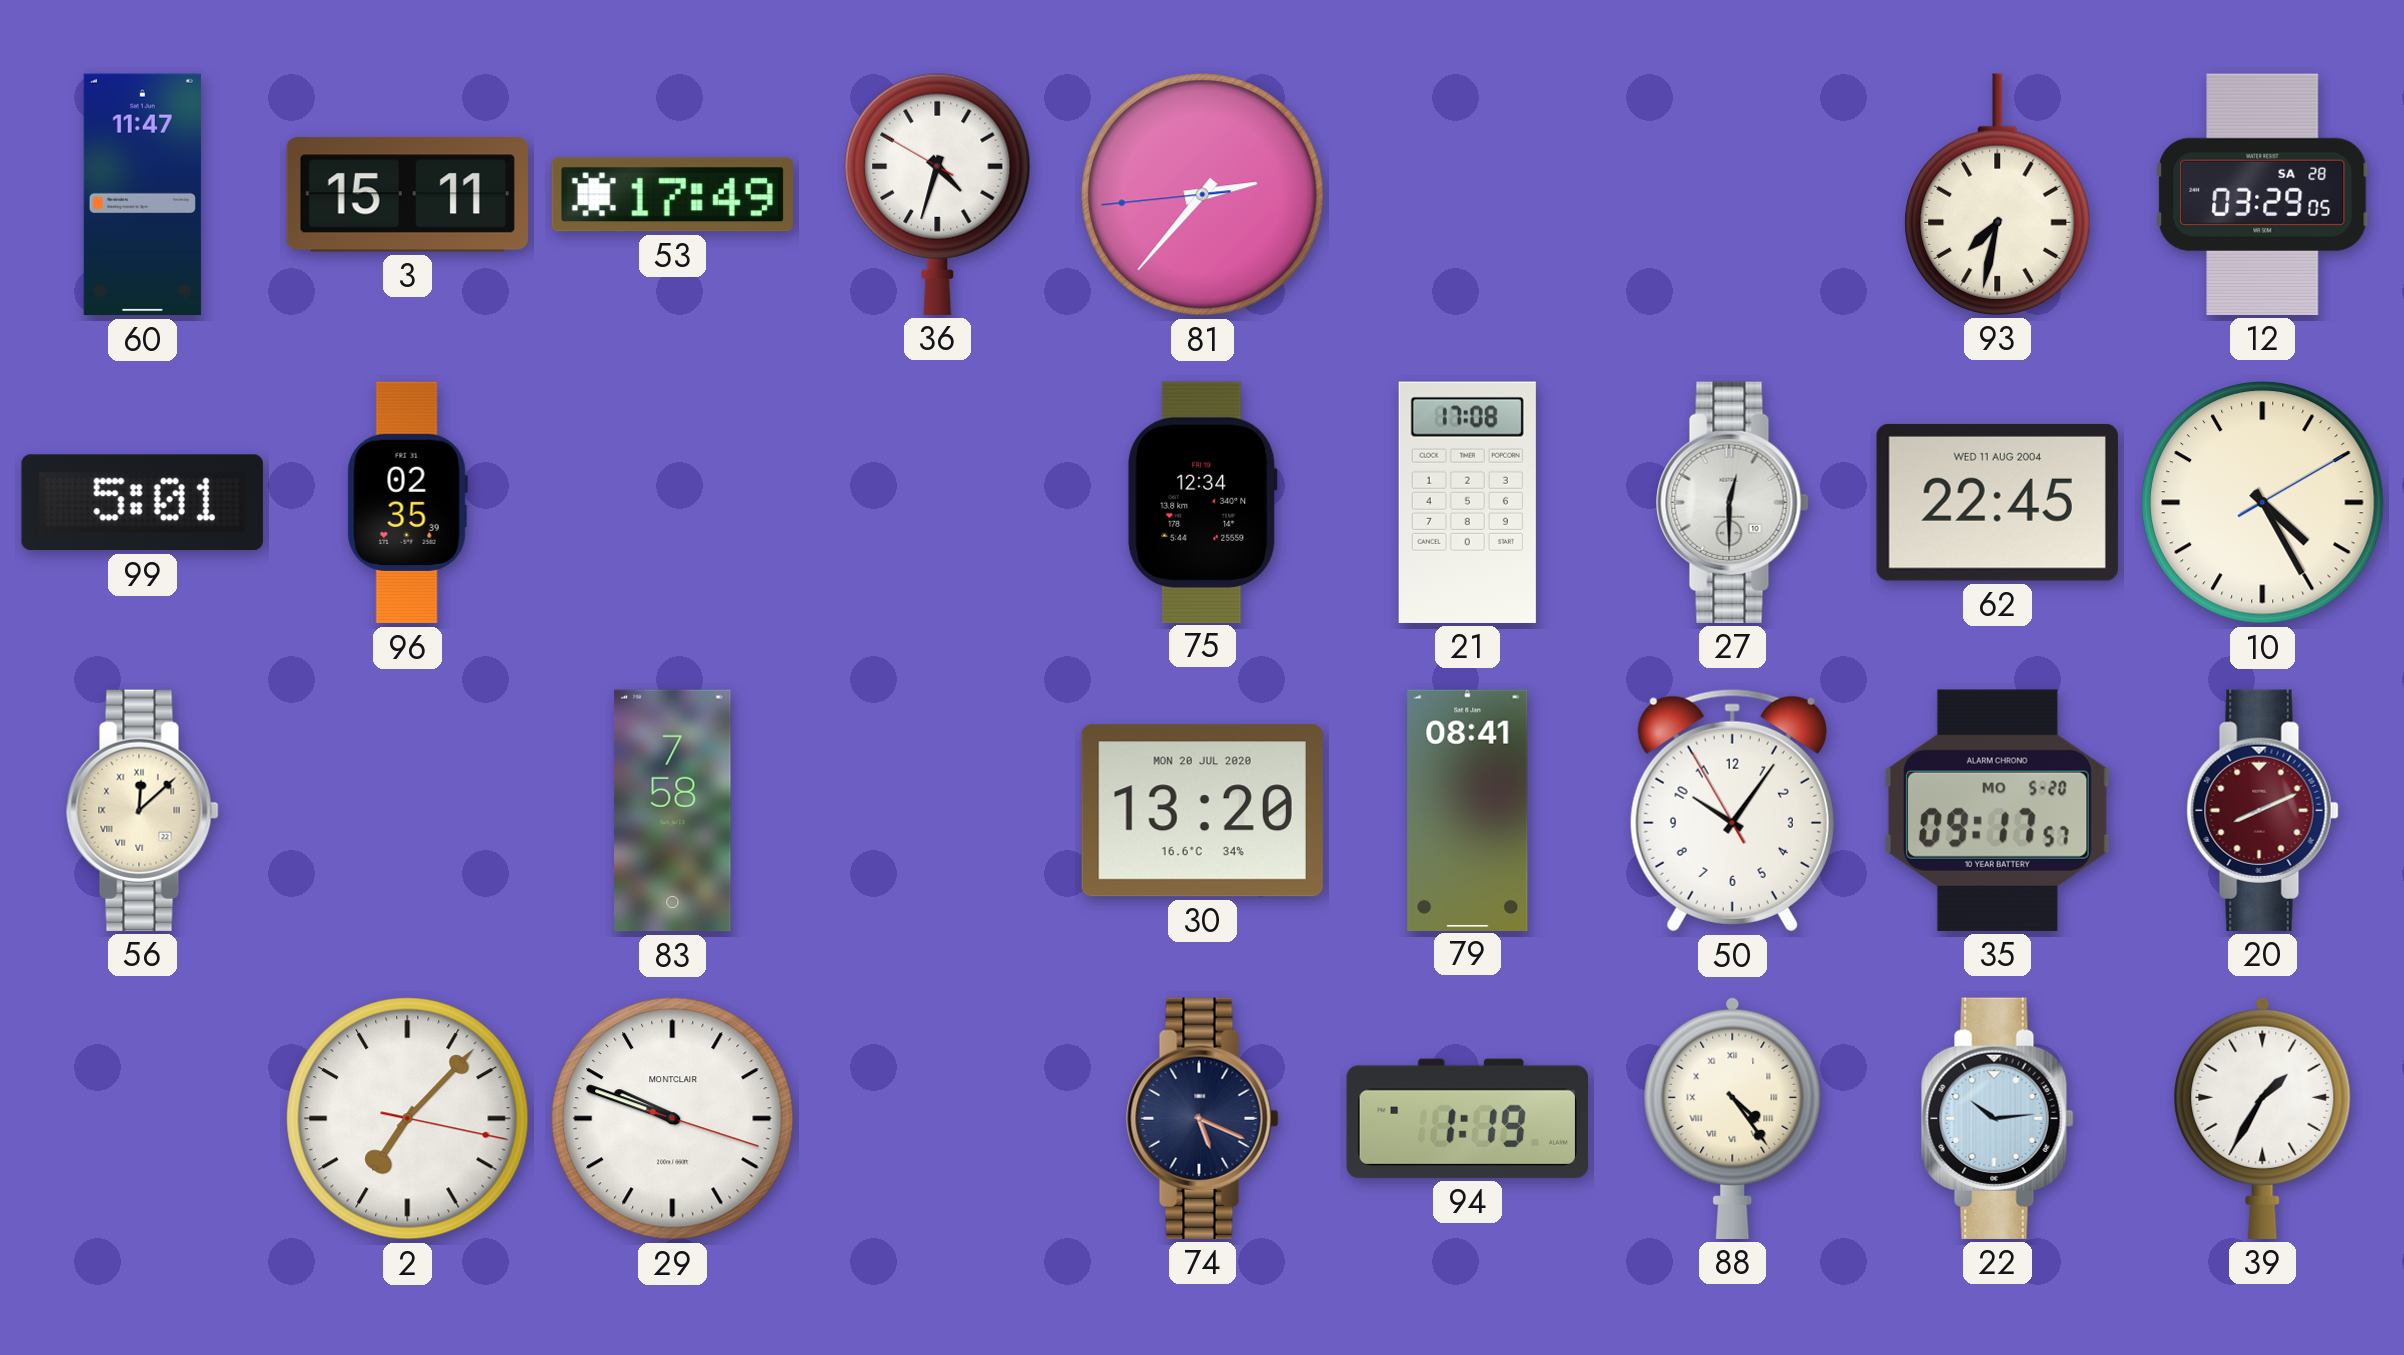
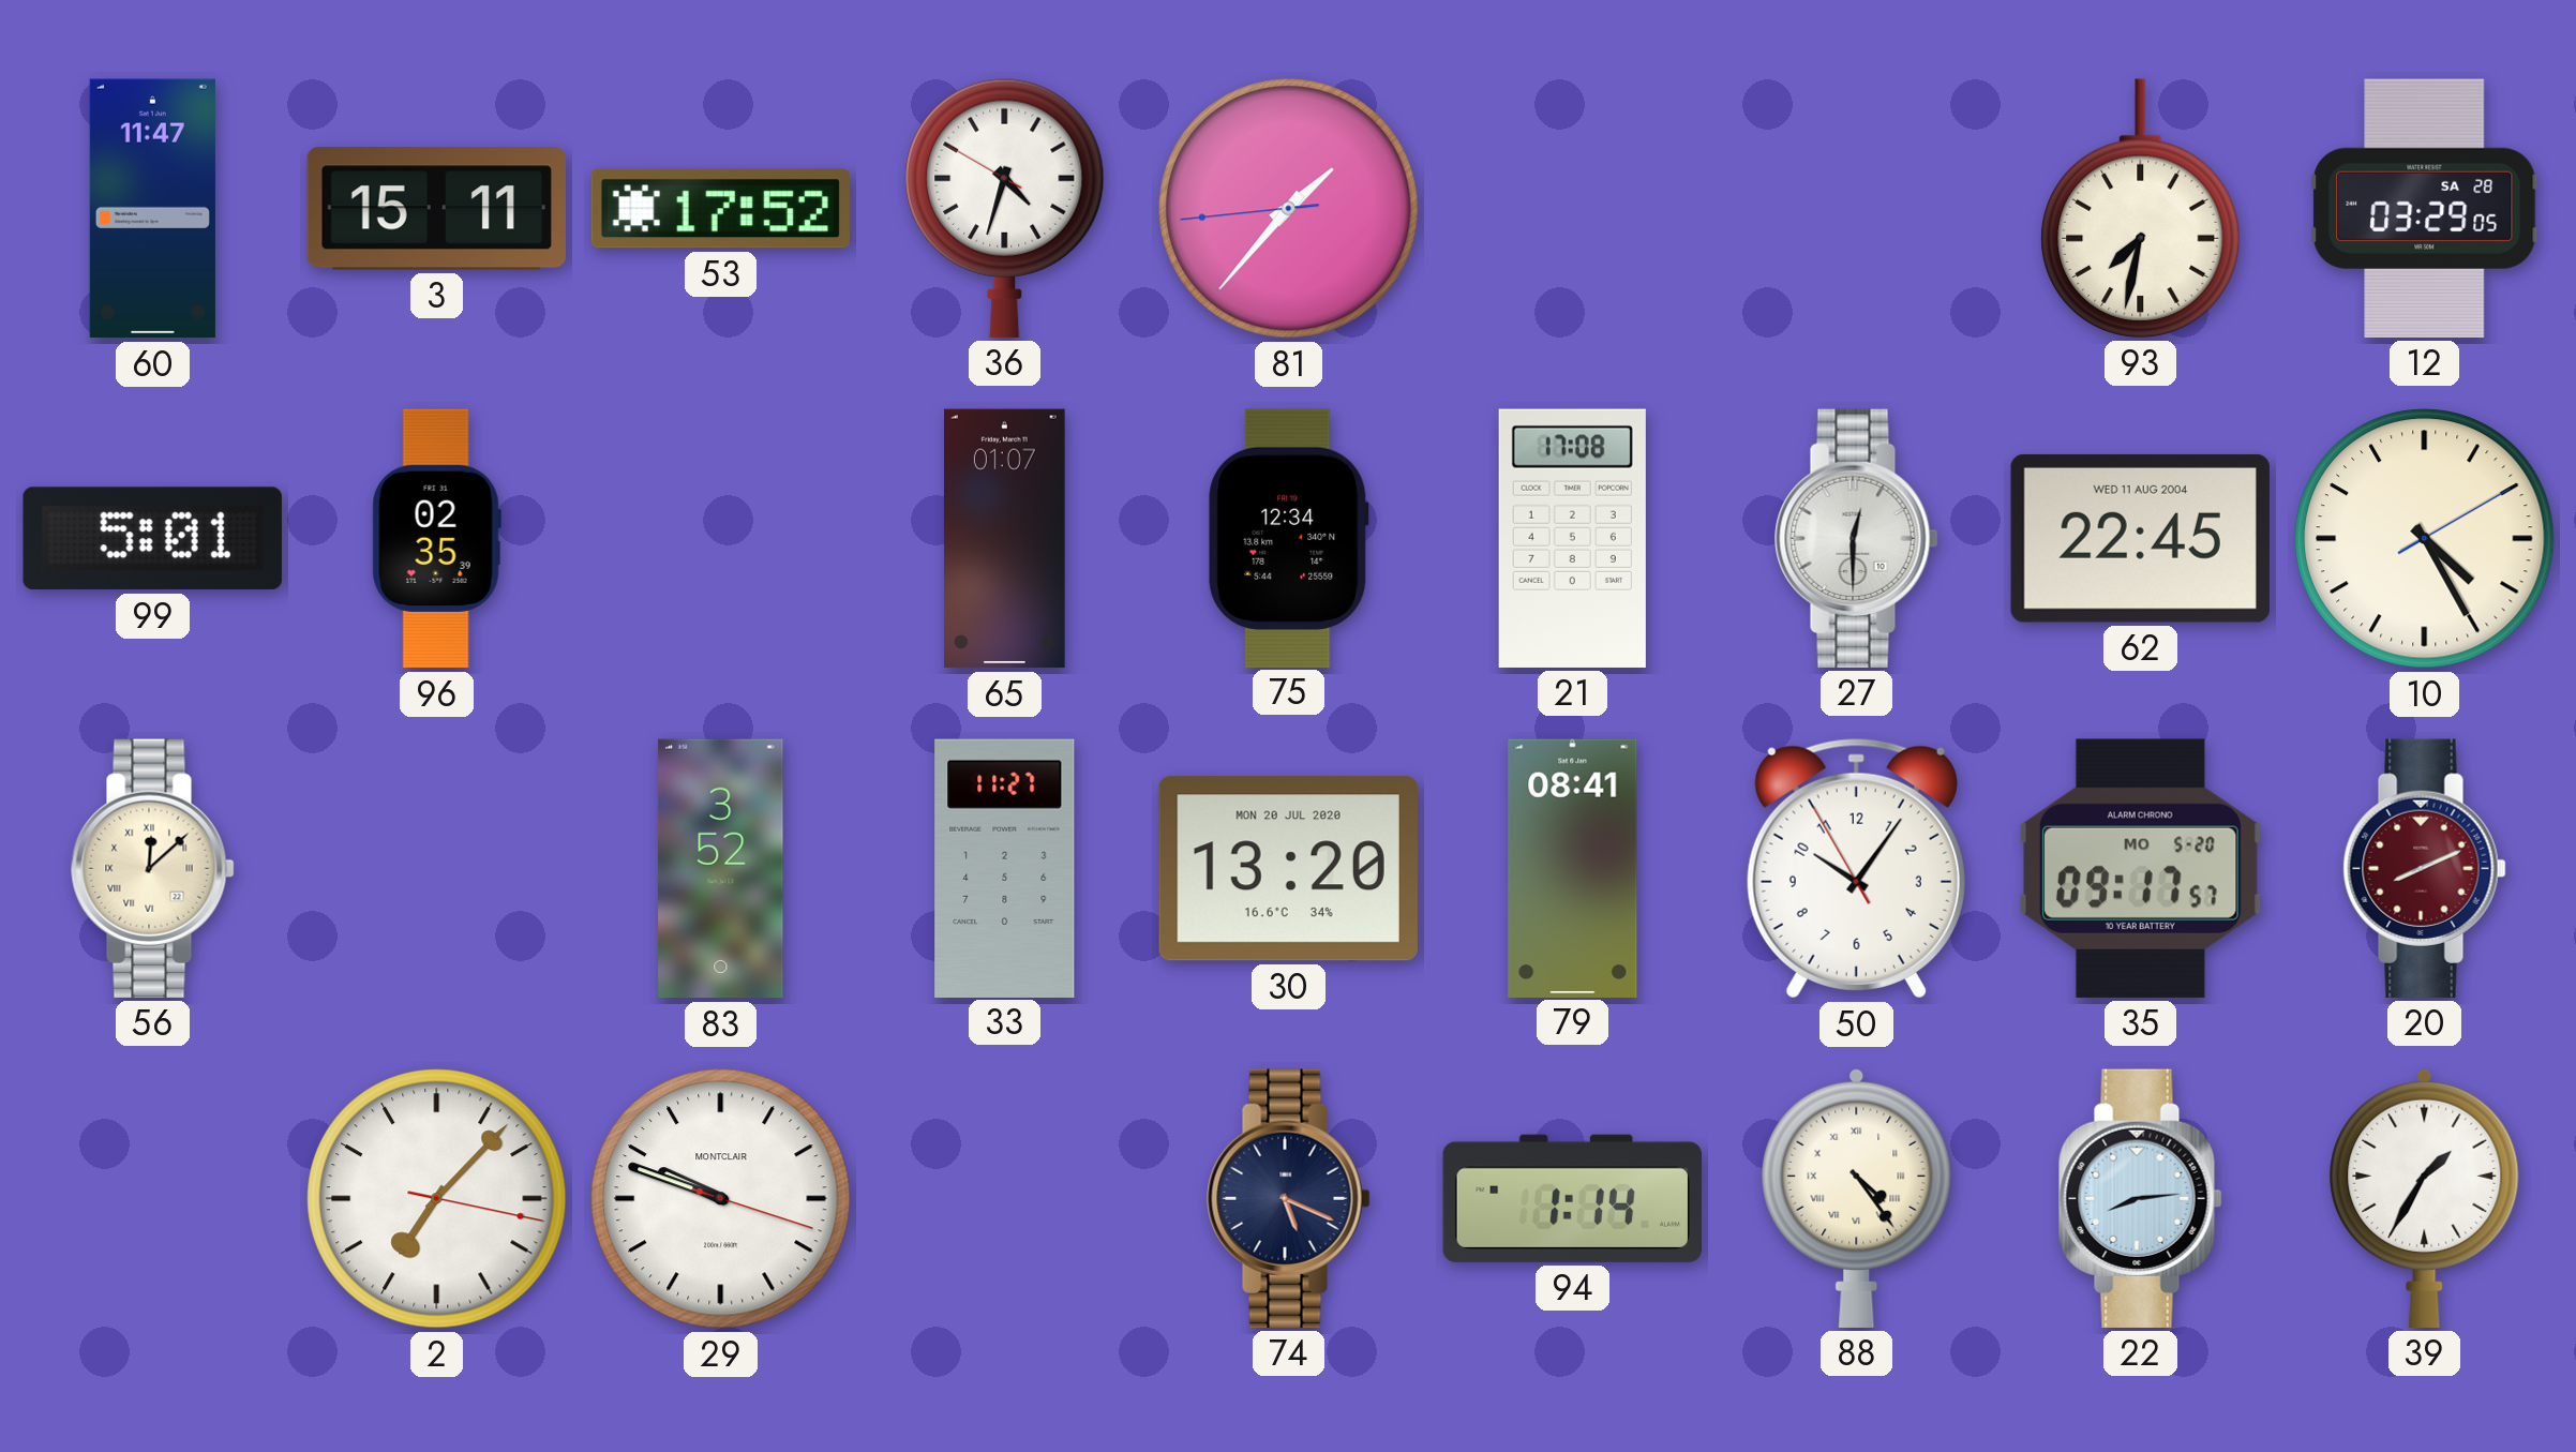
53: 17:49 -> 17:52
81: 2:36 -> 1:36
65: none -> 01:07
83: 7:58 -> 3:52
33: none -> 11:27
94: 1:19 -> 1:14
22: 10:14 -> 8:14
